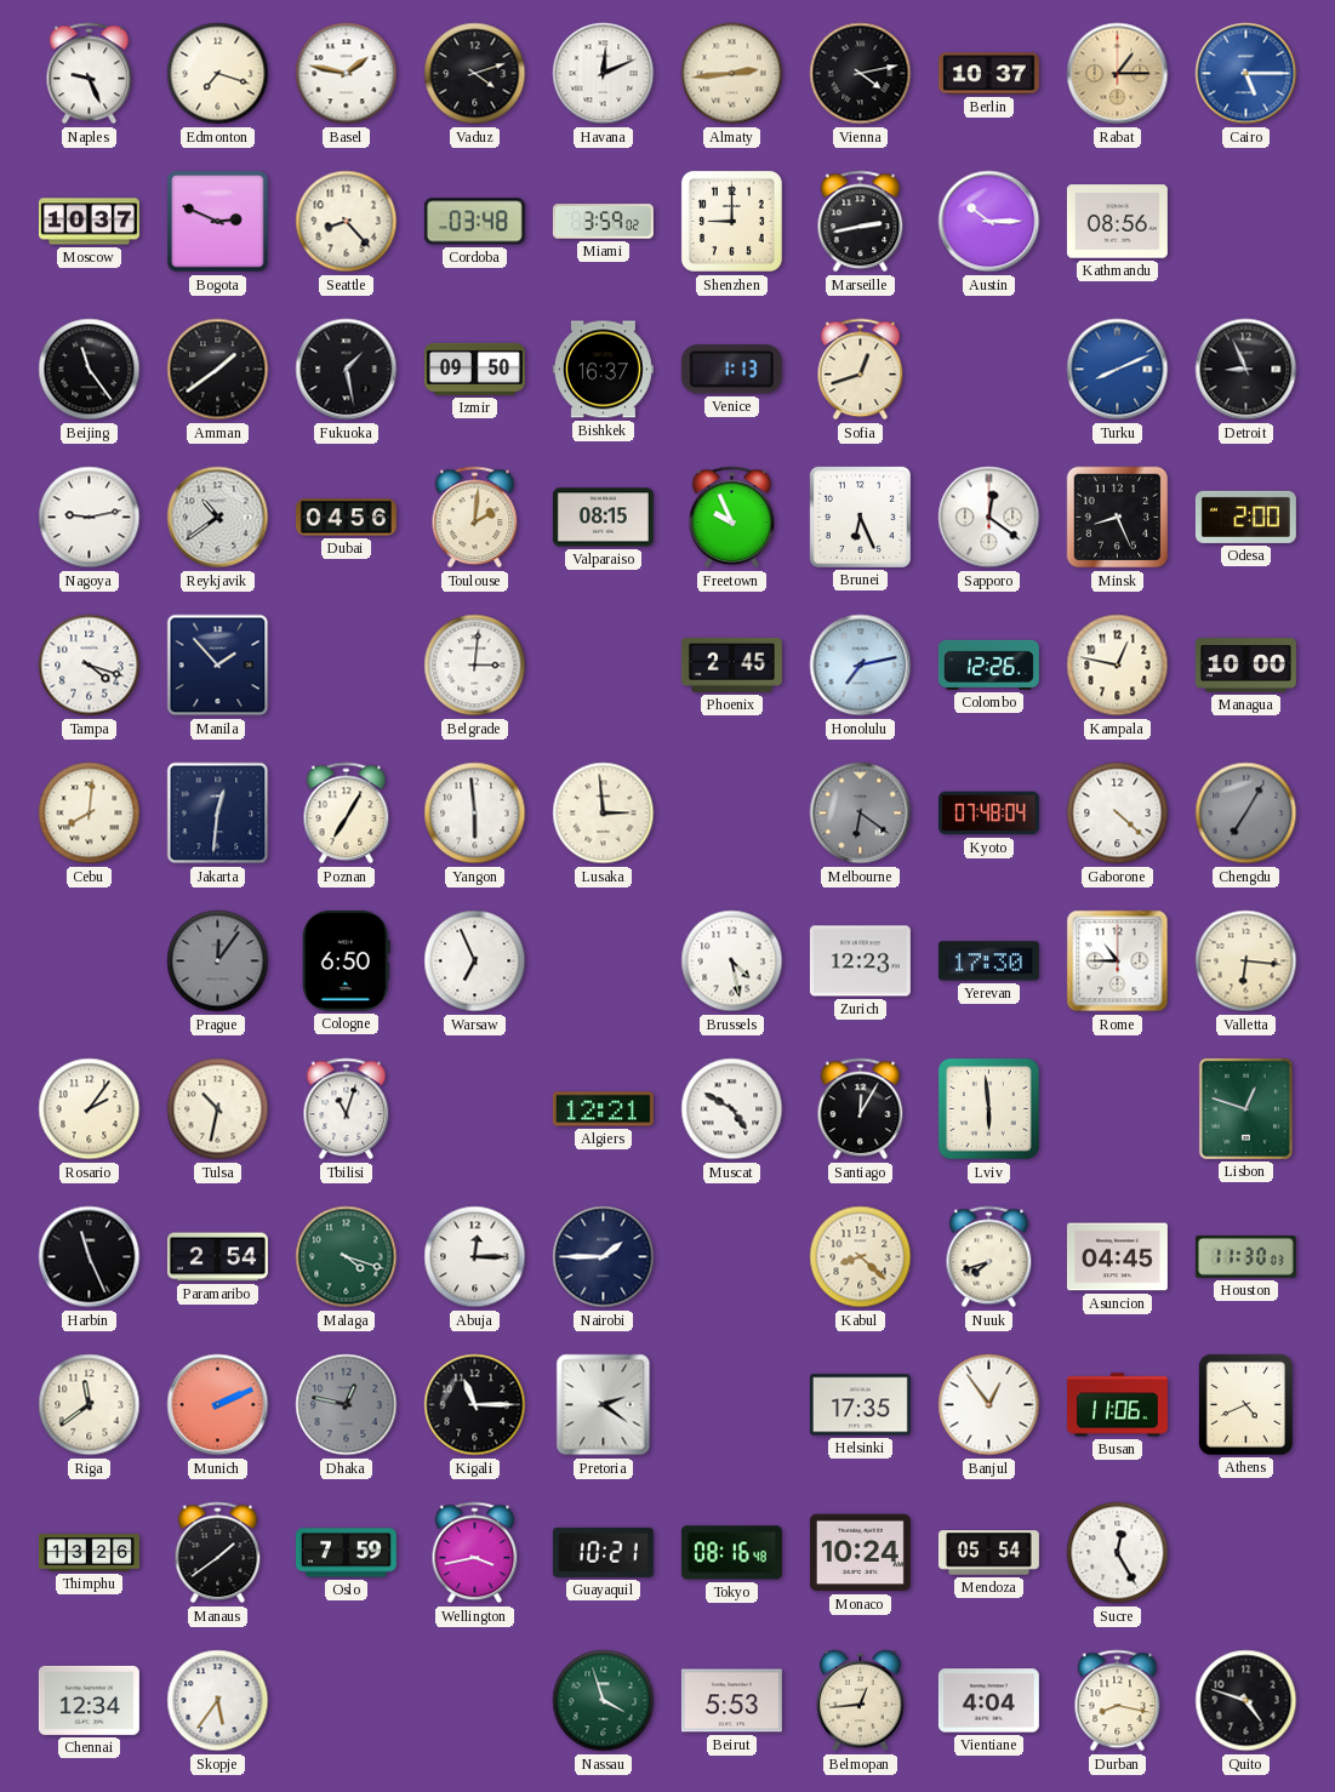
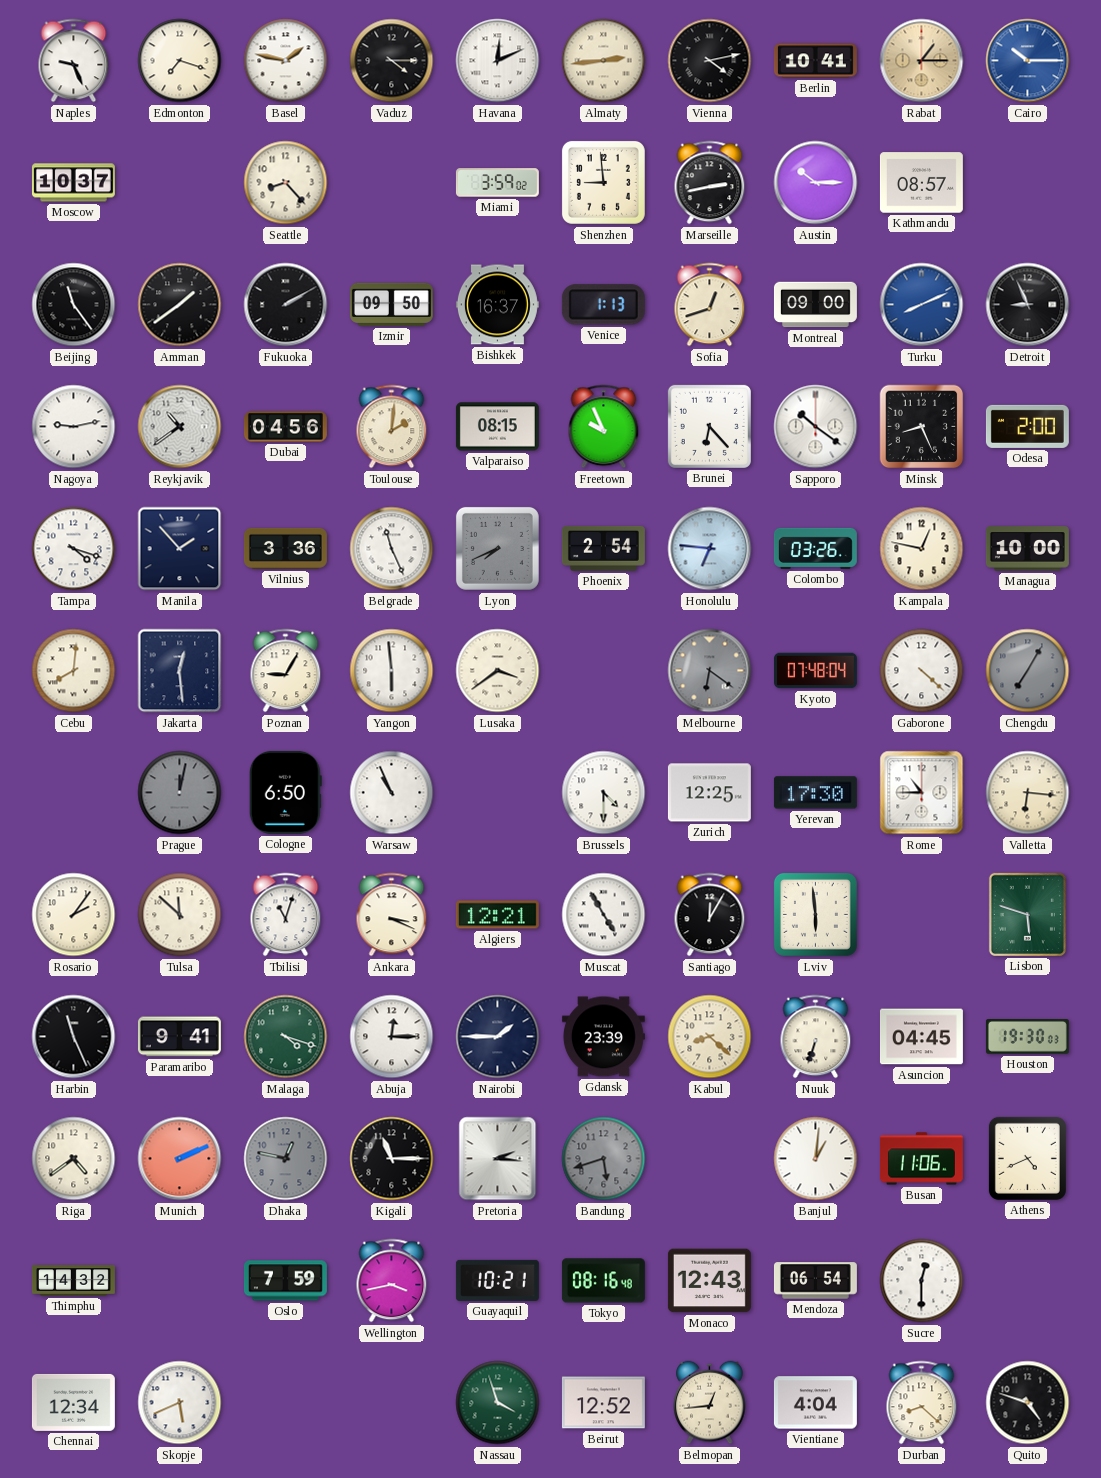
Vaduz: 4:12 -> 4:15
Berlin: 10:37 -> 10:41
Cairo: 5:15 -> 10:15
Bogota: 2:49 -> none
Cordoba: 03:48 -> none
Shenzhen: 9:00 -> 8:59
Kathmandu: 08:56 -> 08:57
Fukuoka: 1:28 -> 2:10
Montreal: none -> 09:00
Brunei: 6:26 -> 6:23
Sapporo: 12:21 -> 10:21
Vilnius: none -> 3:36
Belgrade: 3:01 -> 11:26
Lyon: none -> 7:41
Phoenix: 2:45 -> 2:54
Honolulu: 7:13 -> 6:46
Colombo: 12:26 -> 03:26
Jakarta: 12:31 -> 12:29
Poznan: 7:05 -> 9:05
Lusaka: 2:59 -> 3:39
Prague: 12:06 -> 12:02
Warsaw: 6:56 -> 10:56
Brussels: 4:28 -> 4:30
Zurich: 12:23 -> 12:25
Tulsa: 10:32 -> 11:52
Ankara: none -> 3:19
Muscat: 4:50 -> 4:55
Lisbon: 12:48 -> 5:48
Paramaribo: 2:54 -> 9:41
Gdansk: none -> 23:39
Nuuk: 7:42 -> 6:33
Houston: 11:30 -> 19:30
Riga: 11:39 -> 4:39
Pretoria: 2:21 -> 2:16
Bandung: none -> 5:42
Helsinki: 17:35 -> none
Banjul: 12:54 -> 1:01
Thimphu: 13:26 -> 14:32
Manaus: 1:39 -> none
Monaco: 10:24 -> 12:43
Mendoza: 05:54 -> 06:54
Sucre: 12:25 -> 12:30
Skopje: 5:36 -> 5:41
Beirut: 5:53 -> 12:52
Durban: 8:17 -> 8:22
